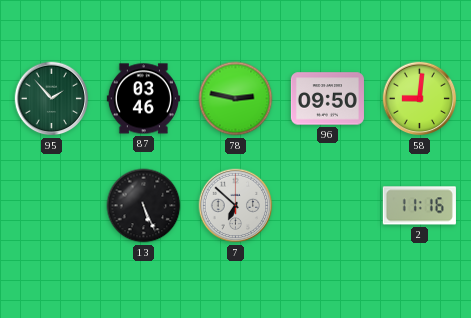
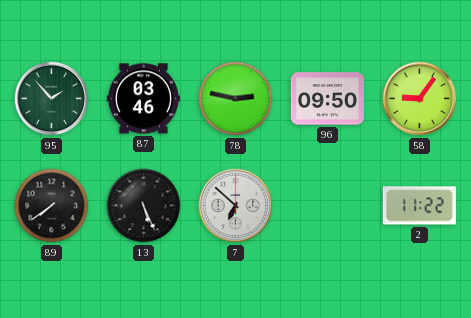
58: 9:01 -> 9:06
89: none -> 7:39
2: 11:16 -> 11:22
